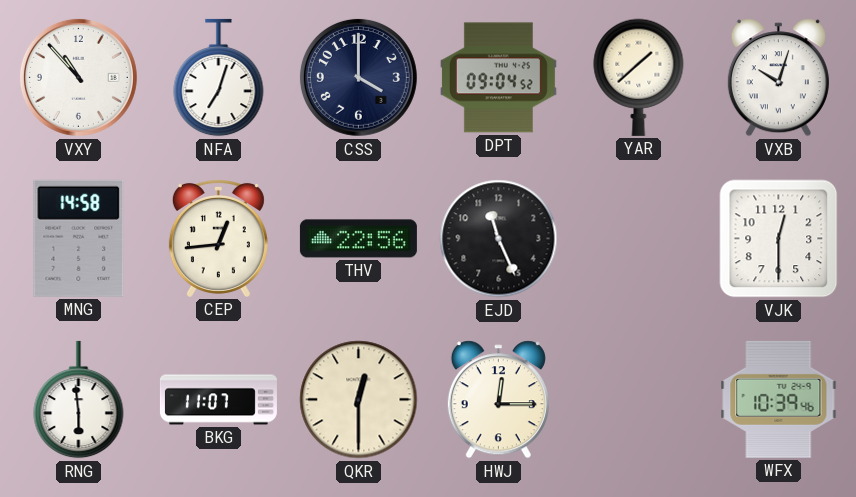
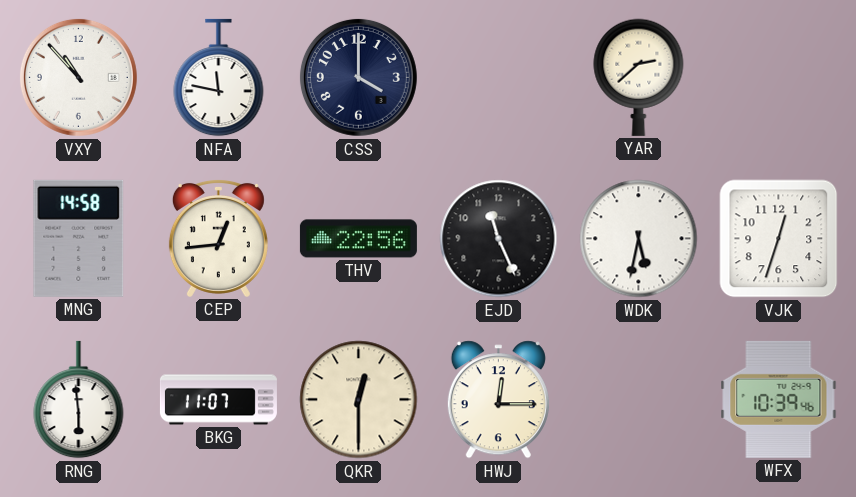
NFA: 7:03 -> 11:47
DPT: 09:04 -> none
YAR: 1:38 -> 2:38
VXB: 10:03 -> none
WDK: none -> 5:32
VJK: 12:30 -> 12:33
